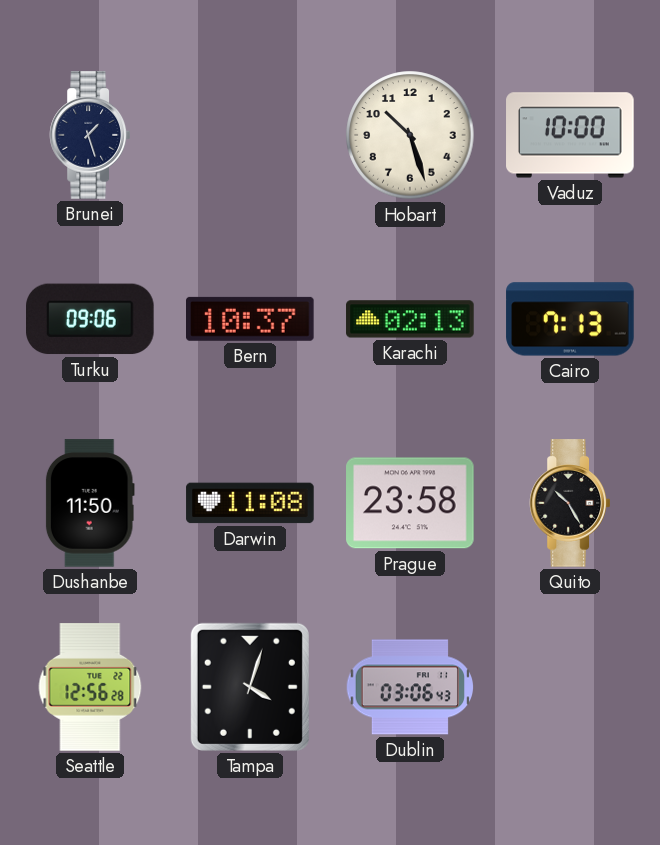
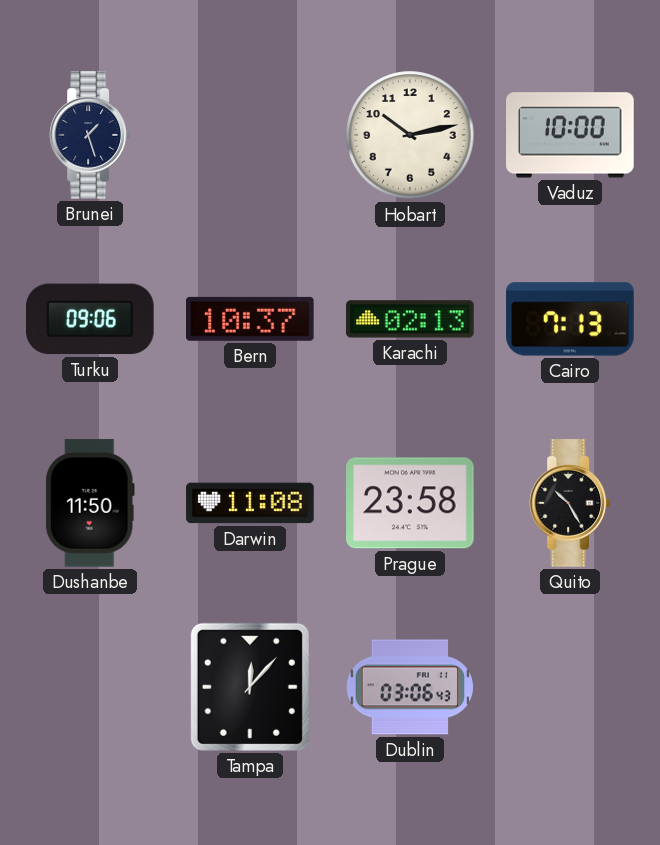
Hobart: 10:27 -> 10:13
Seattle: 12:56 -> none
Tampa: 4:03 -> 12:07
